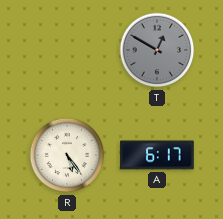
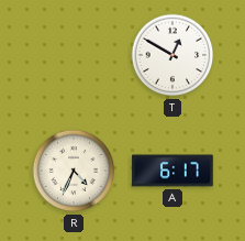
T dial: grey -> white
R: 5:24 -> 4:34
